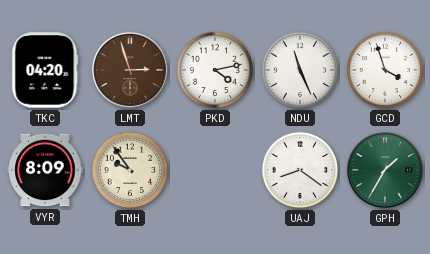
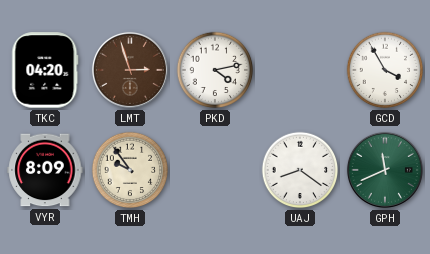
NDU: 11:26 -> none
GCD: 3:57 -> 3:55
GPH: 1:35 -> 11:41
